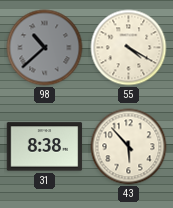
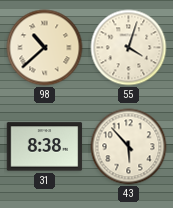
98 dial: grey -> cream
55: 4:20 -> 4:03
